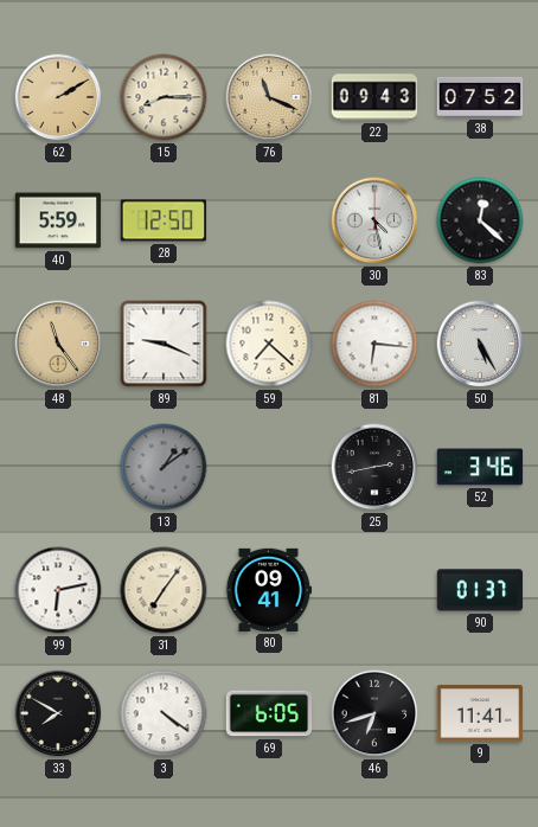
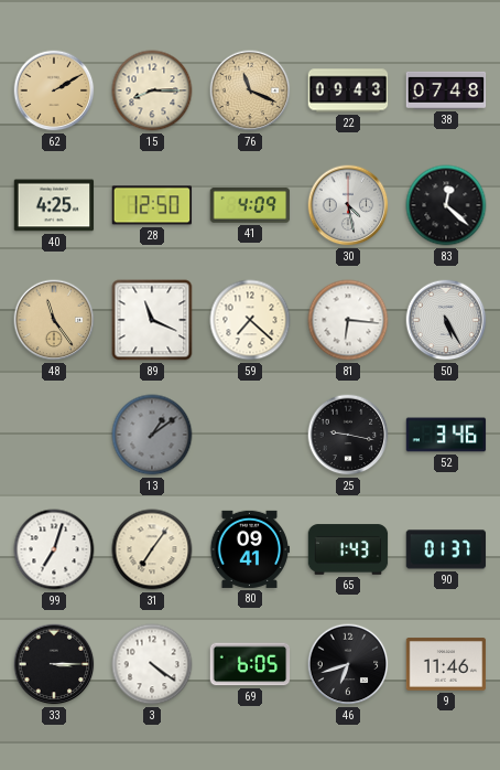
38: 07:52 -> 07:48
40: 5:59 -> 4:25
41: none -> 4:09
89: 9:19 -> 11:19
25: 2:43 -> 9:17
99: 6:13 -> 7:03
65: none -> 1:43
33: 7:50 -> 3:15
9: 11:41 -> 11:46
